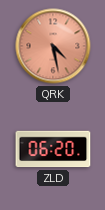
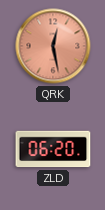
QRK: 4:28 -> 12:28
